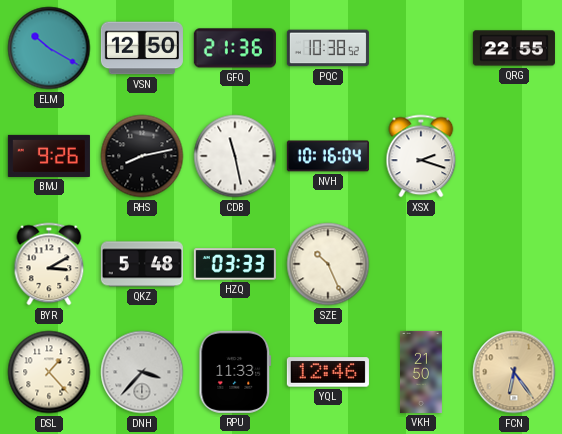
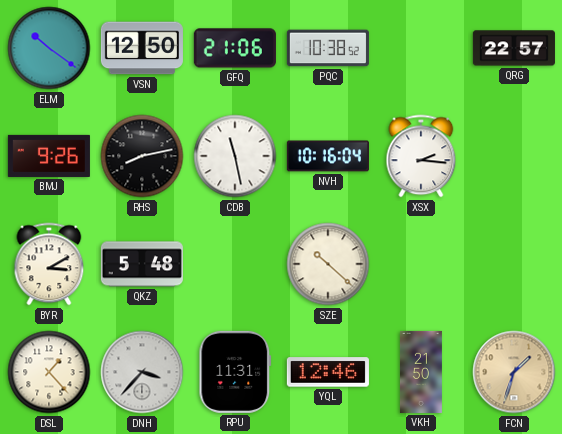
ELM: 10:20 -> 10:21
GFQ: 21:36 -> 21:06
QRG: 22:55 -> 22:57
XSX: 2:18 -> 2:16
HZQ: 03:33 -> none
SZE: 10:26 -> 10:22
RPU: 11:33 -> 11:31
FCN: 6:24 -> 1:33
